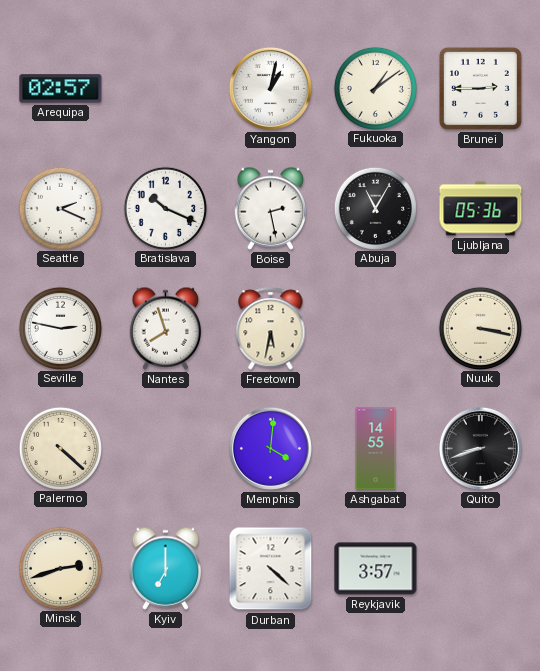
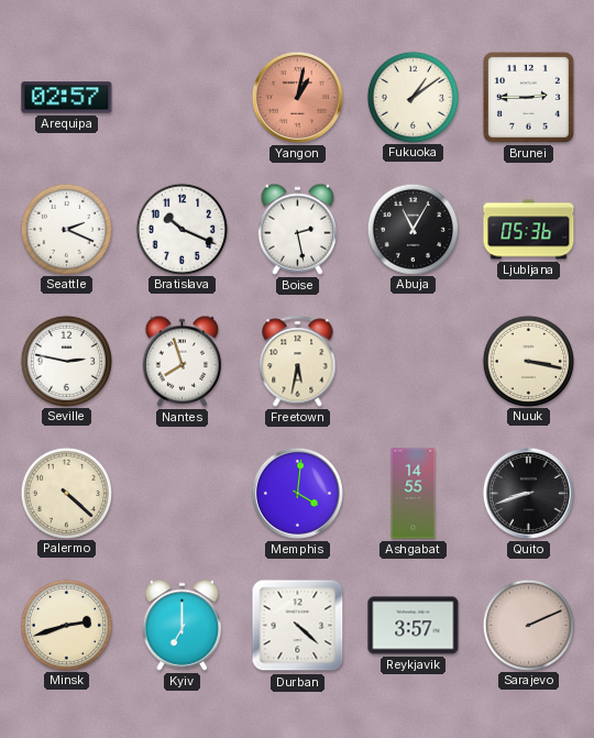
Yangon dial: white -> salmon
Sarajevo: none -> 2:11
